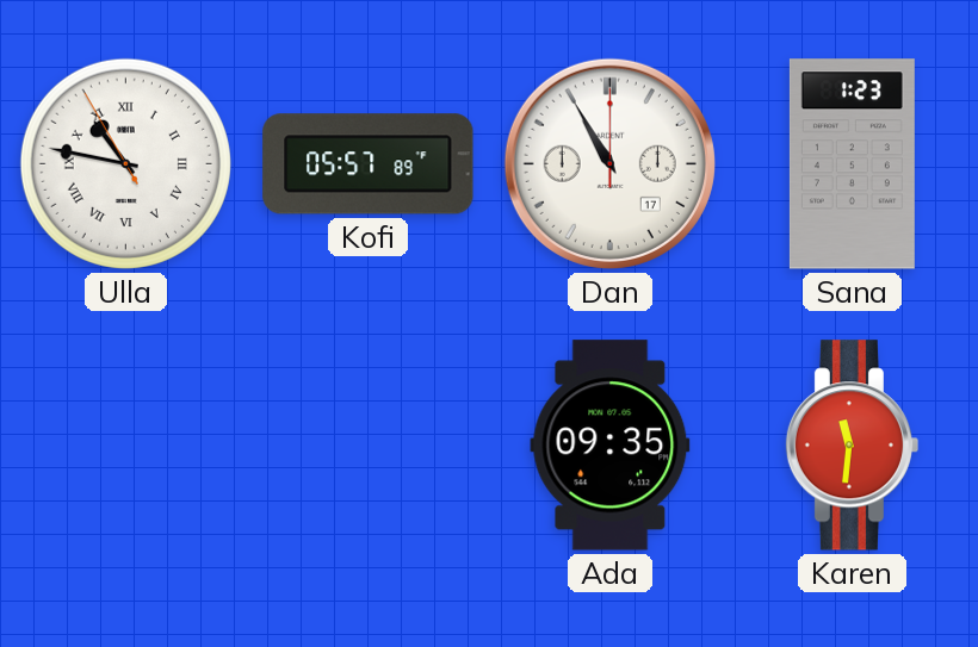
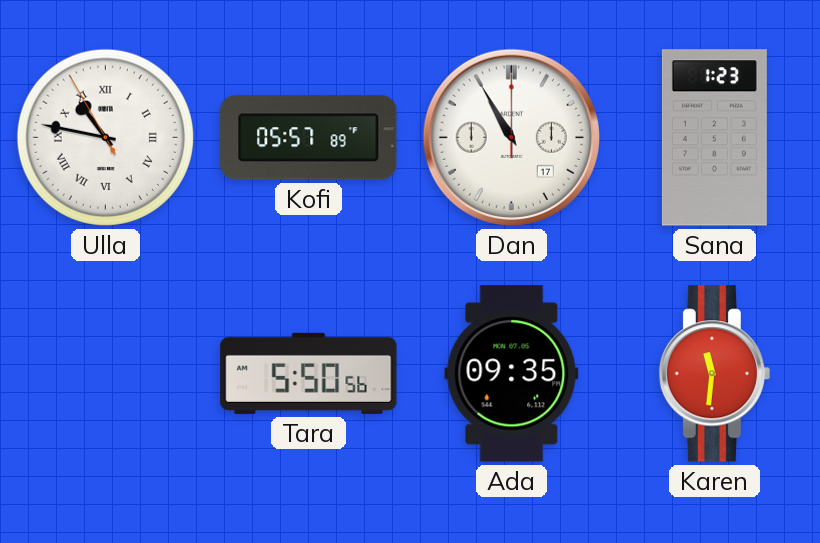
Tara: none -> 5:50
